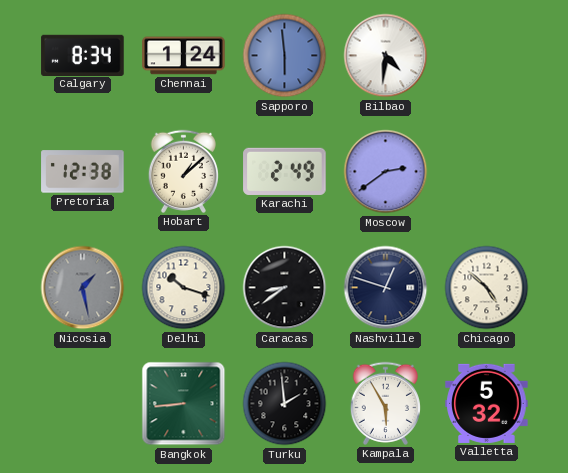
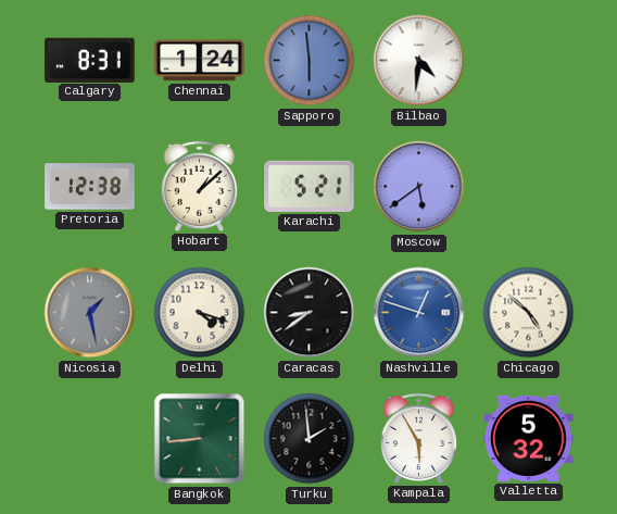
Calgary: 8:34 -> 8:31
Karachi: 2:49 -> 5:21
Moscow: 2:39 -> 5:39
Delhi: 10:18 -> 4:18
Nashville dial: navy -> blue
